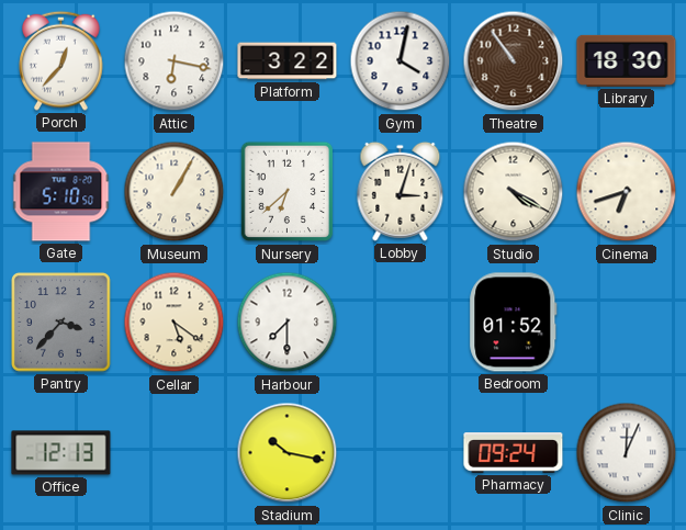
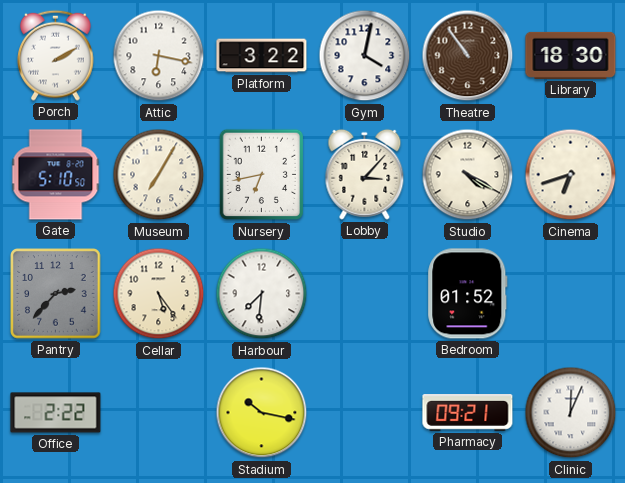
Porch: 12:37 -> 2:10
Museum: 1:05 -> 7:05
Nursery: 6:38 -> 6:43
Lobby: 3:03 -> 3:07
Pantry: 3:37 -> 2:37
Cellar: 5:21 -> 5:24
Harbour: 7:30 -> 7:31
Office: 12:13 -> 2:22
Pharmacy: 09:24 -> 09:21
